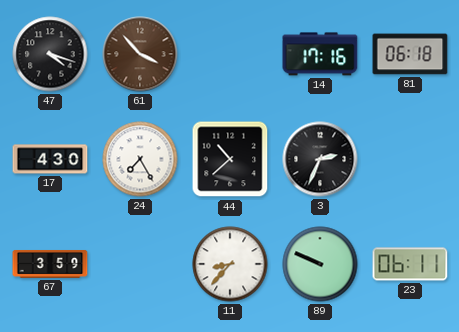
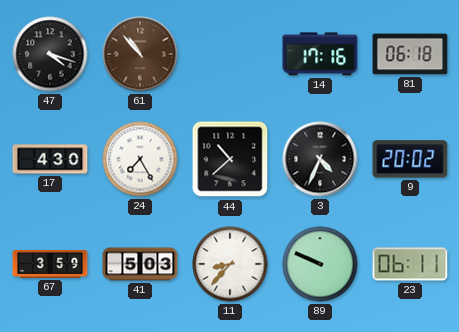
61: 3:53 -> 10:53
3: 2:34 -> 4:34
9: none -> 20:02
41: none -> 5:03
